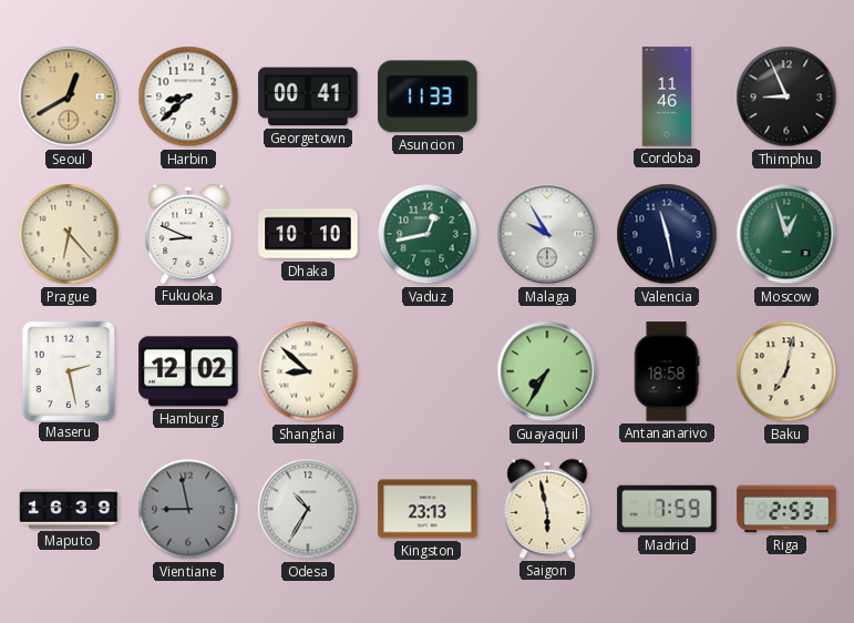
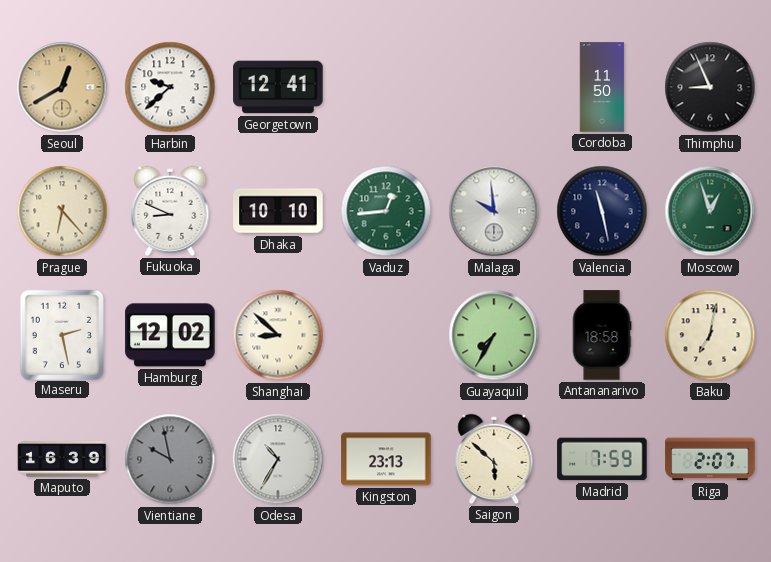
Harbin: 8:38 -> 9:38
Georgetown: 00:41 -> 12:41
Asuncion: 11:33 -> none
Cordoba: 11:46 -> 11:50
Vaduz: 12:43 -> 12:44
Malaga: 9:55 -> 9:59
Vientiane: 8:58 -> 9:58
Saigon: 5:58 -> 5:52
Riga: 2:53 -> 2:07
